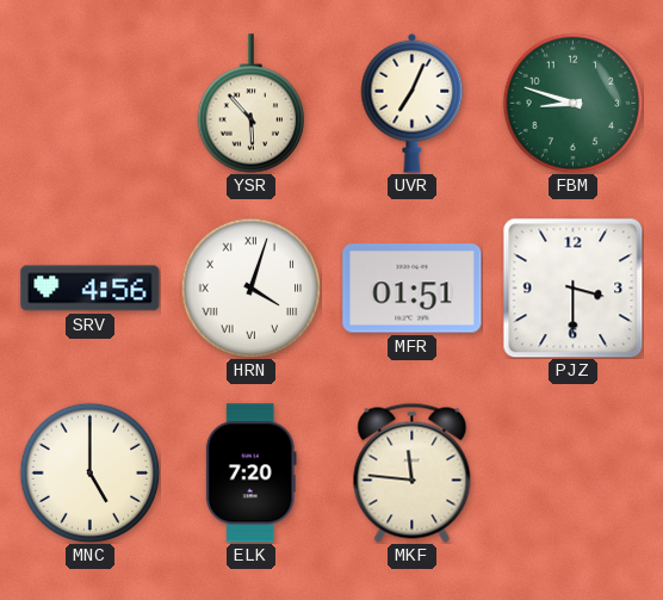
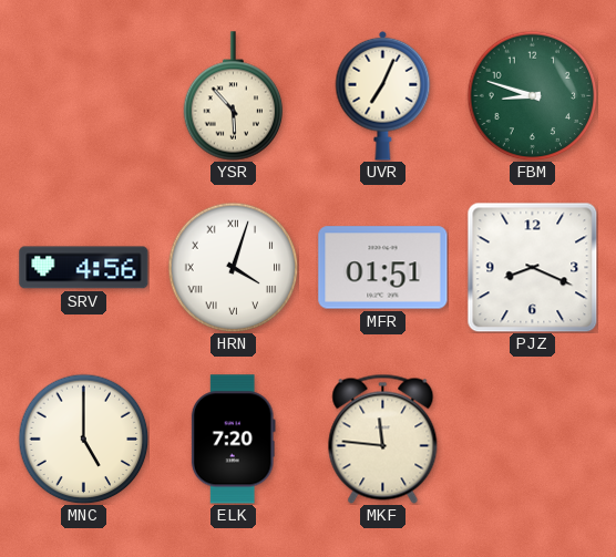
PJZ: 3:30 -> 8:19
